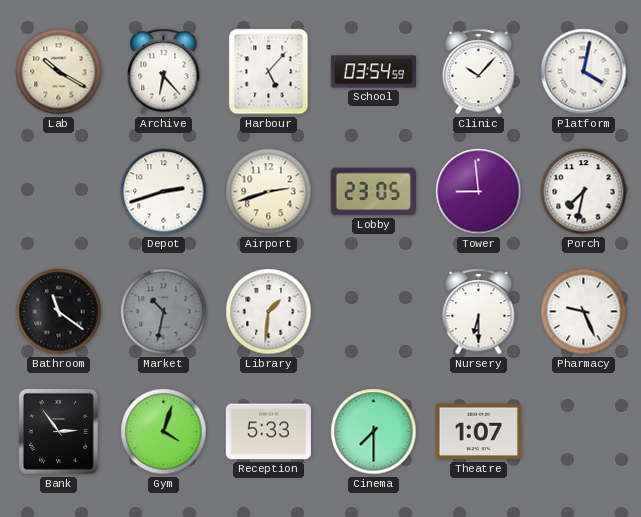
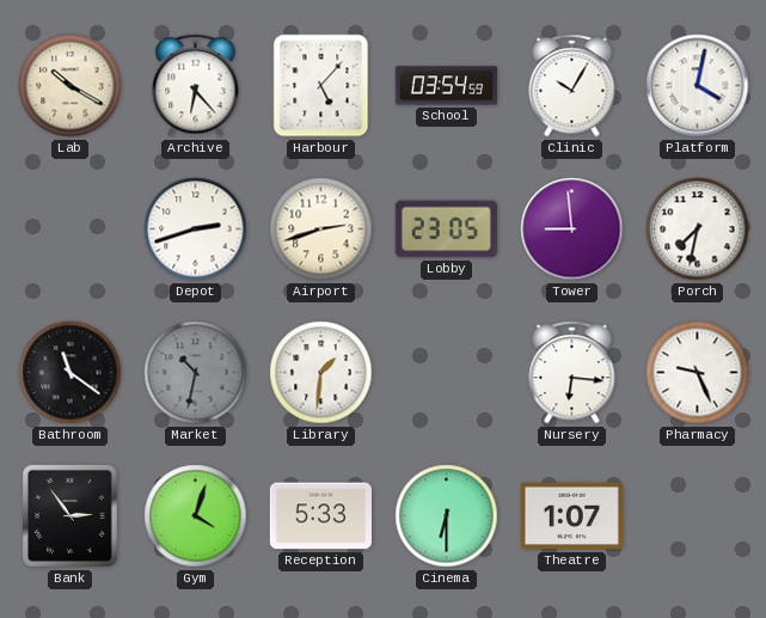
Clinic: 10:07 -> 10:05
Nursery: 6:30 -> 6:16
Cinema: 7:30 -> 6:30
